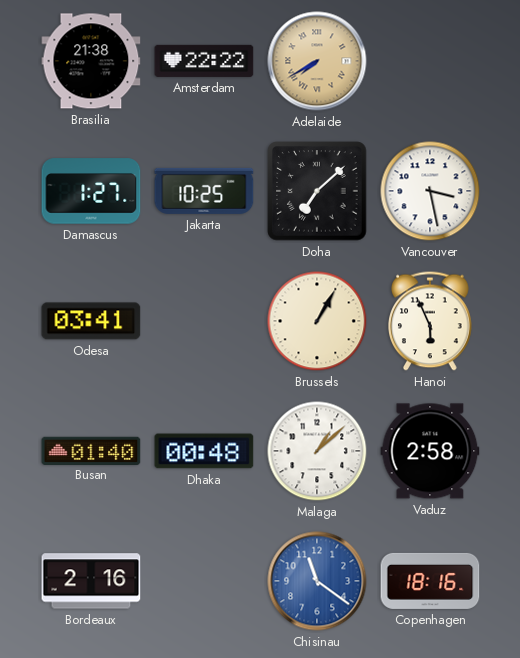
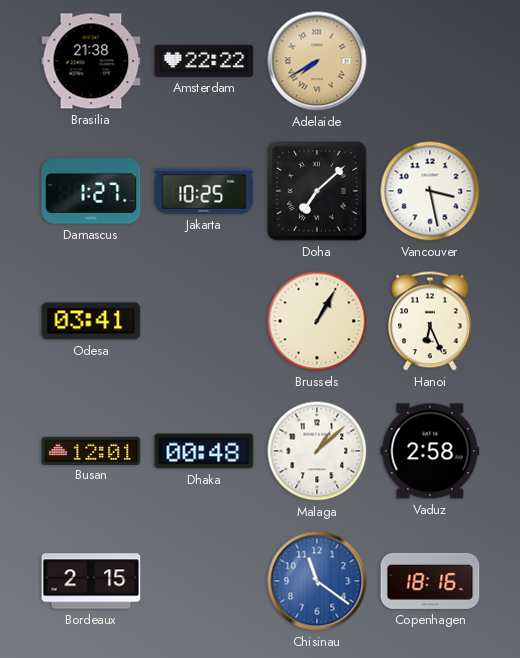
Hanoi: 5:56 -> 6:26
Busan: 01:40 -> 12:01
Bordeaux: 2:16 -> 2:15
